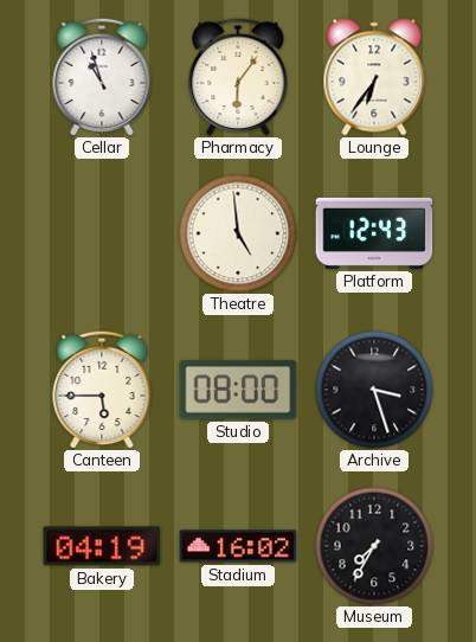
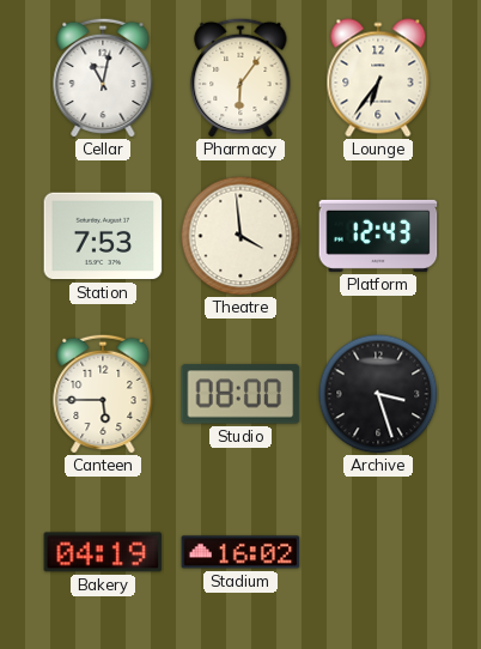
Cellar: 10:57 -> 11:02
Station: none -> 7:53
Theatre: 4:59 -> 3:59
Museum: 7:35 -> none
